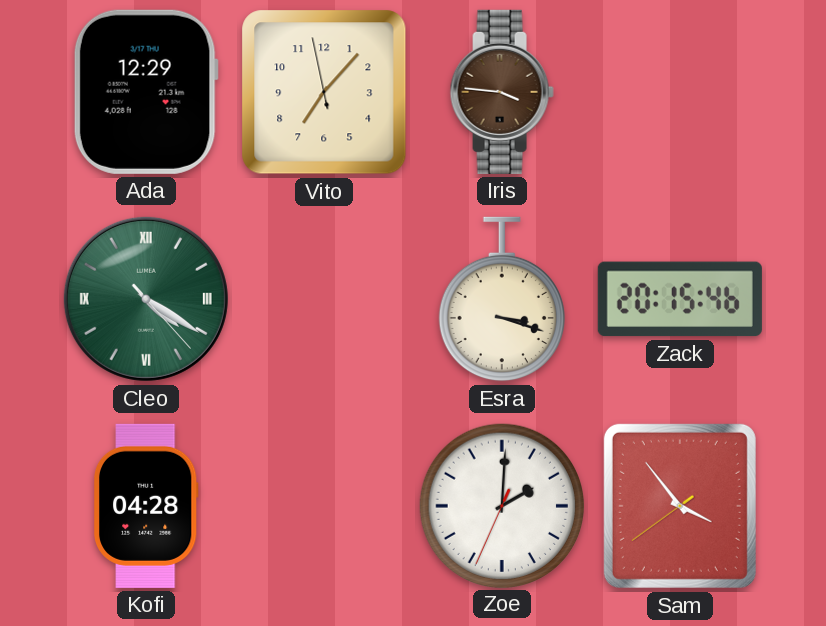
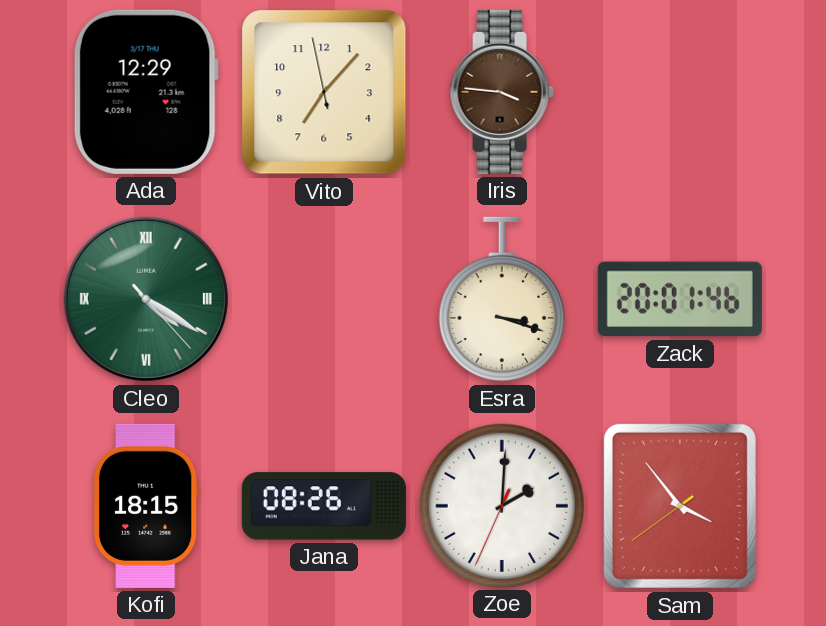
Zack: 20:15 -> 20:01
Kofi: 04:28 -> 18:15
Jana: none -> 08:26
